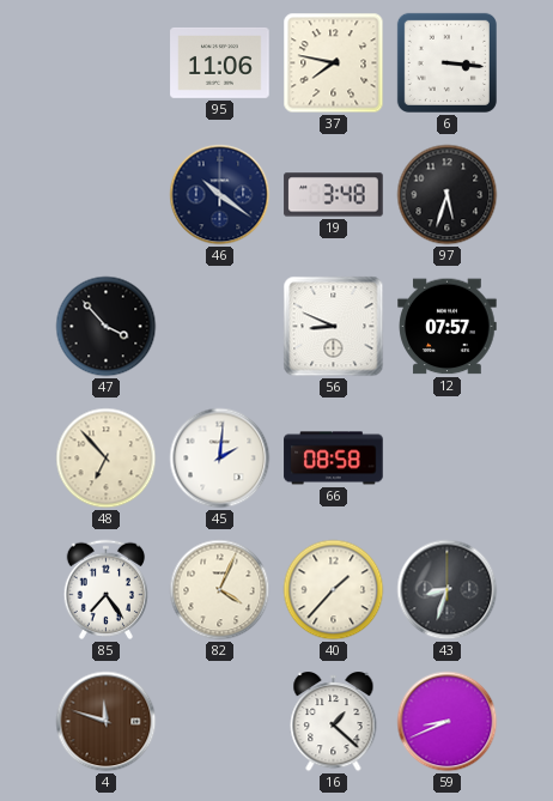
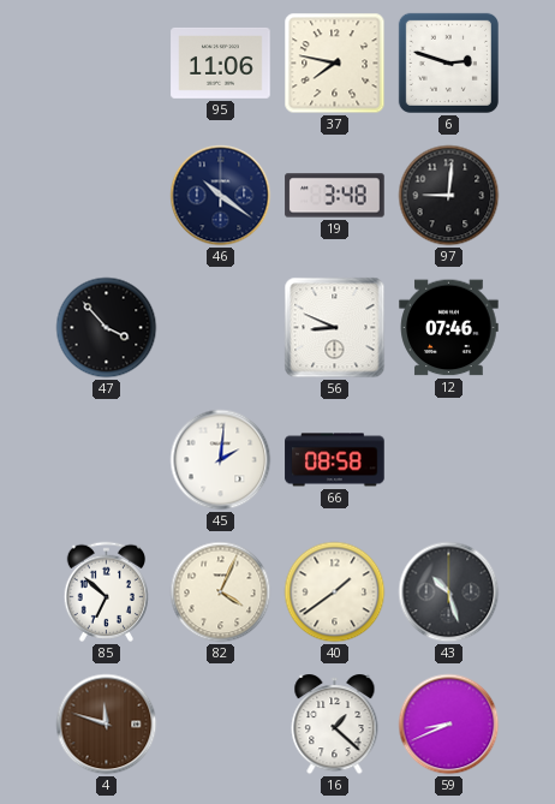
6: 3:16 -> 2:48
97: 5:33 -> 9:01
12: 07:57 -> 07:46
48: 6:53 -> none
85: 7:24 -> 6:52
40: 1:37 -> 1:39
43: 8:33 -> 10:27
